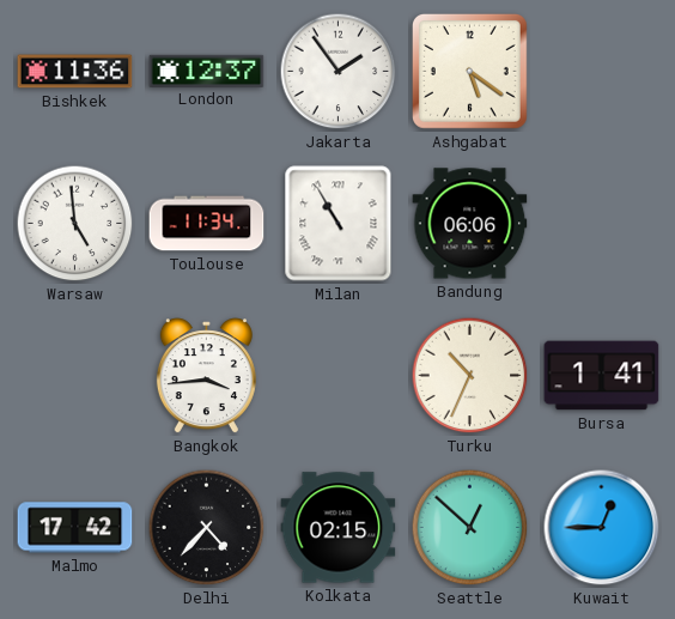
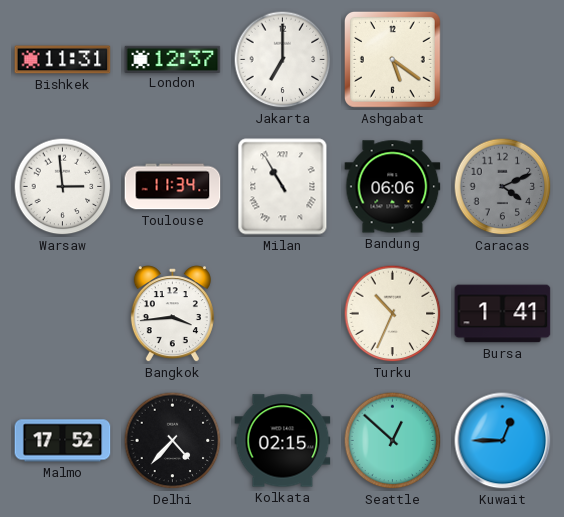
Bishkek: 11:36 -> 11:31
Jakarta: 1:54 -> 7:00
Warsaw: 4:59 -> 2:59
Caracas: none -> 4:11
Malmo: 17:42 -> 17:52
